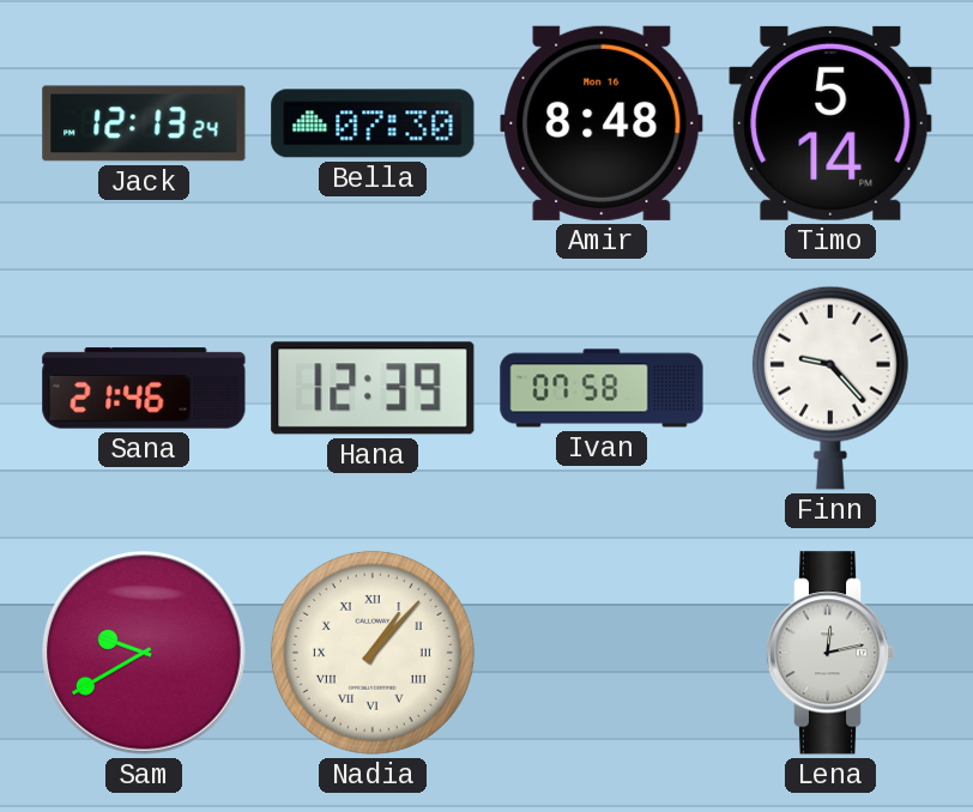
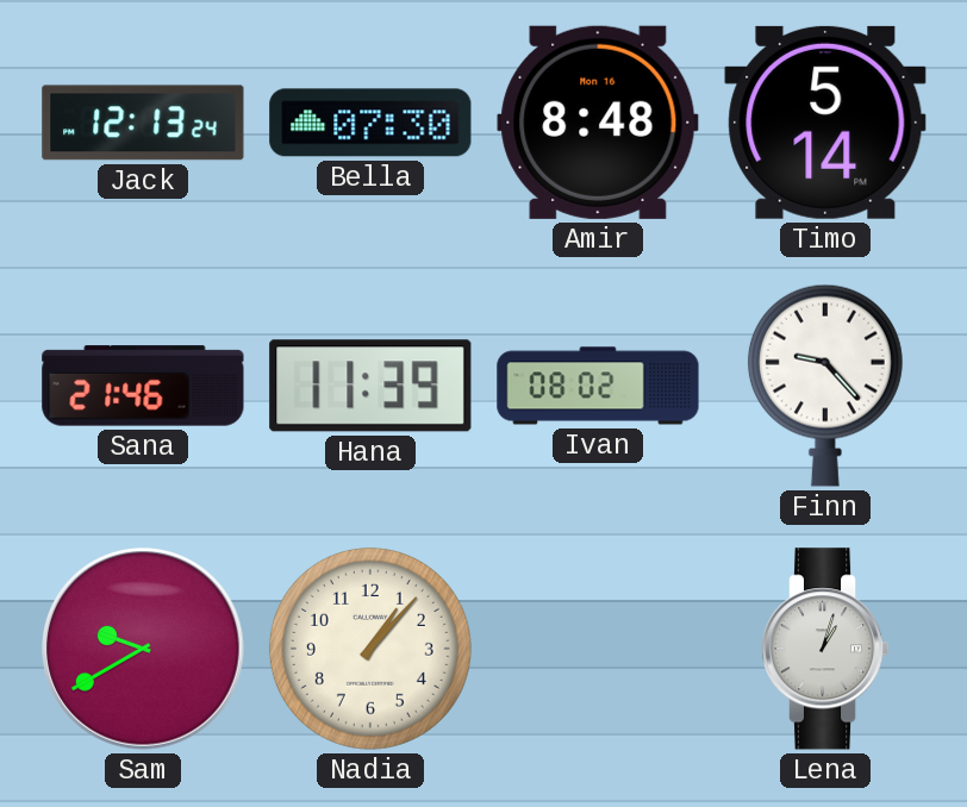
Hana: 12:39 -> 11:39
Ivan: 07:58 -> 08:02
Nadia numerals: Roman -> Arabic
Lena: 12:13 -> 1:03
